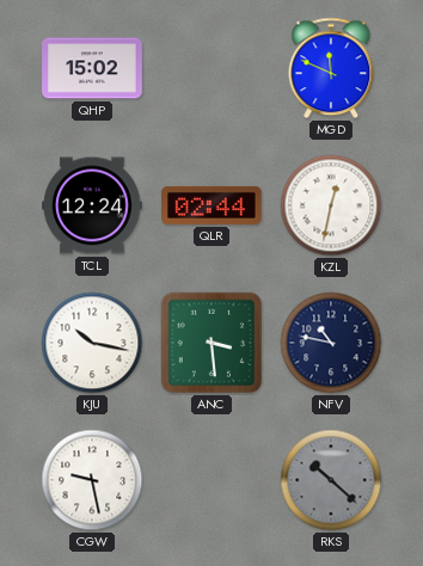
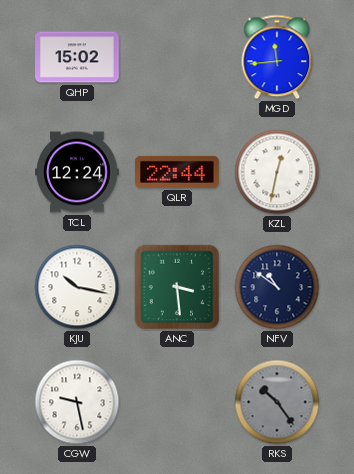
MGD: 11:49 -> 11:44
QLR: 02:44 -> 22:44
NFV: 10:47 -> 10:51
RKS: 10:22 -> 10:24
